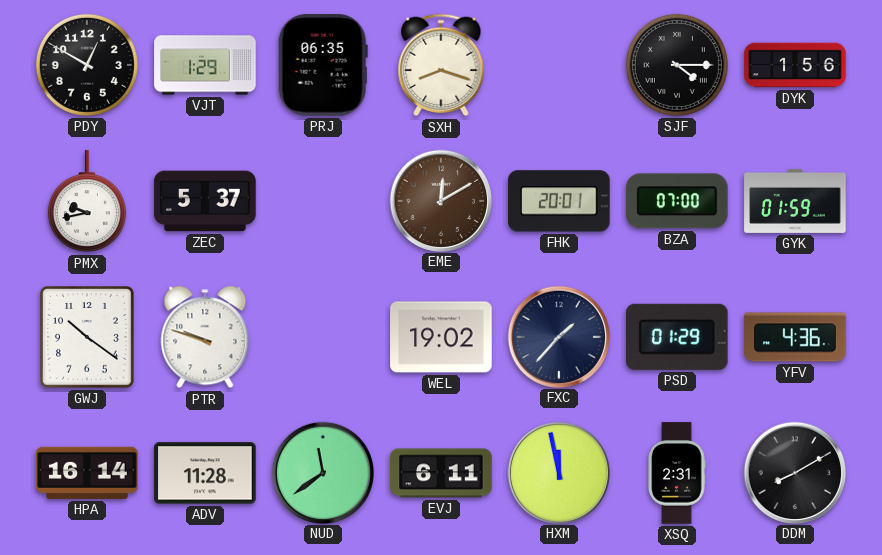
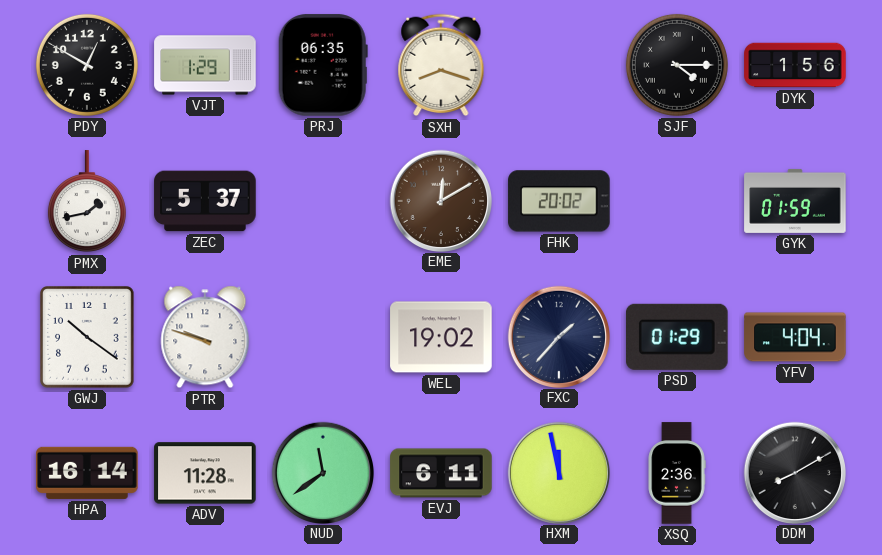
PMX: 9:43 -> 1:43
FHK: 20:01 -> 20:02
BZA: 07:00 -> none
YFV: 4:36 -> 4:04
XSQ: 2:31 -> 2:36
